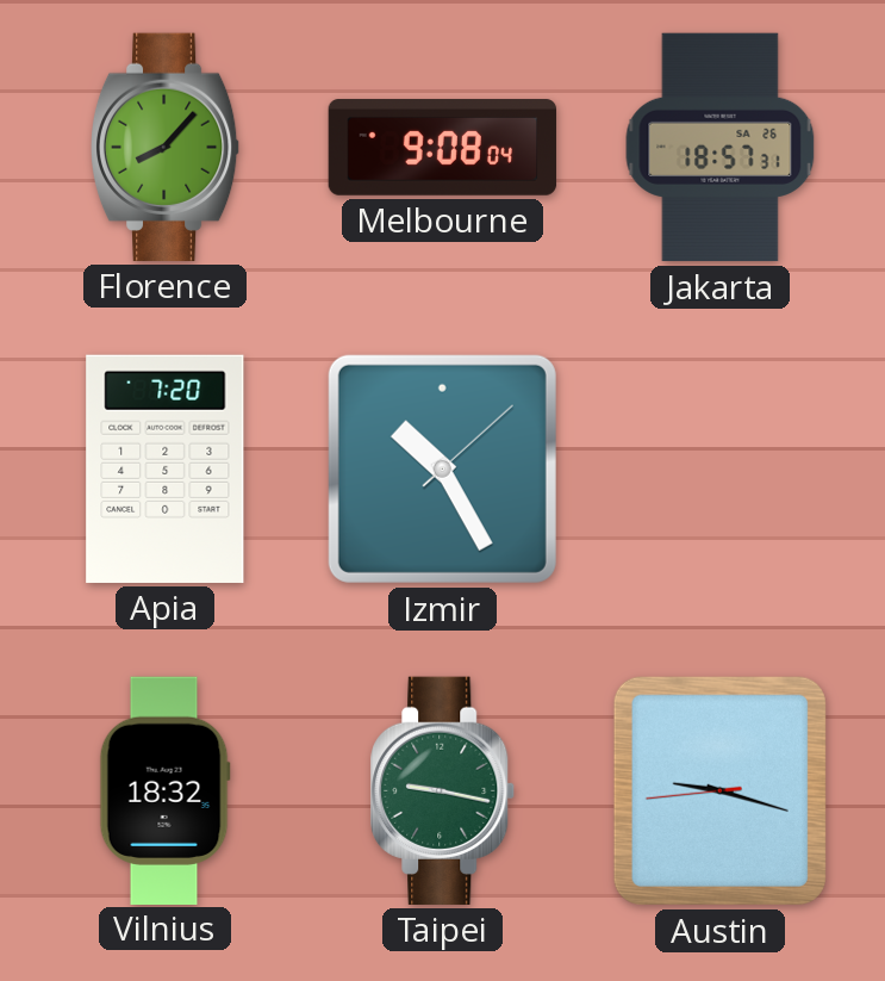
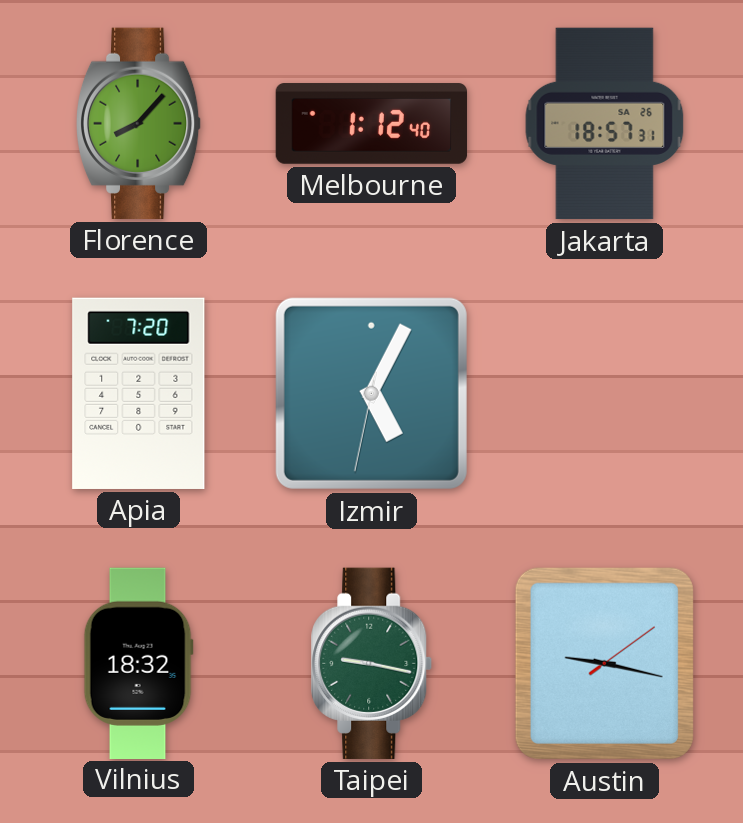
Melbourne: 9:08 -> 1:12
Izmir: 10:25 -> 5:04
Austin: 9:17:44 -> 9:17:09
